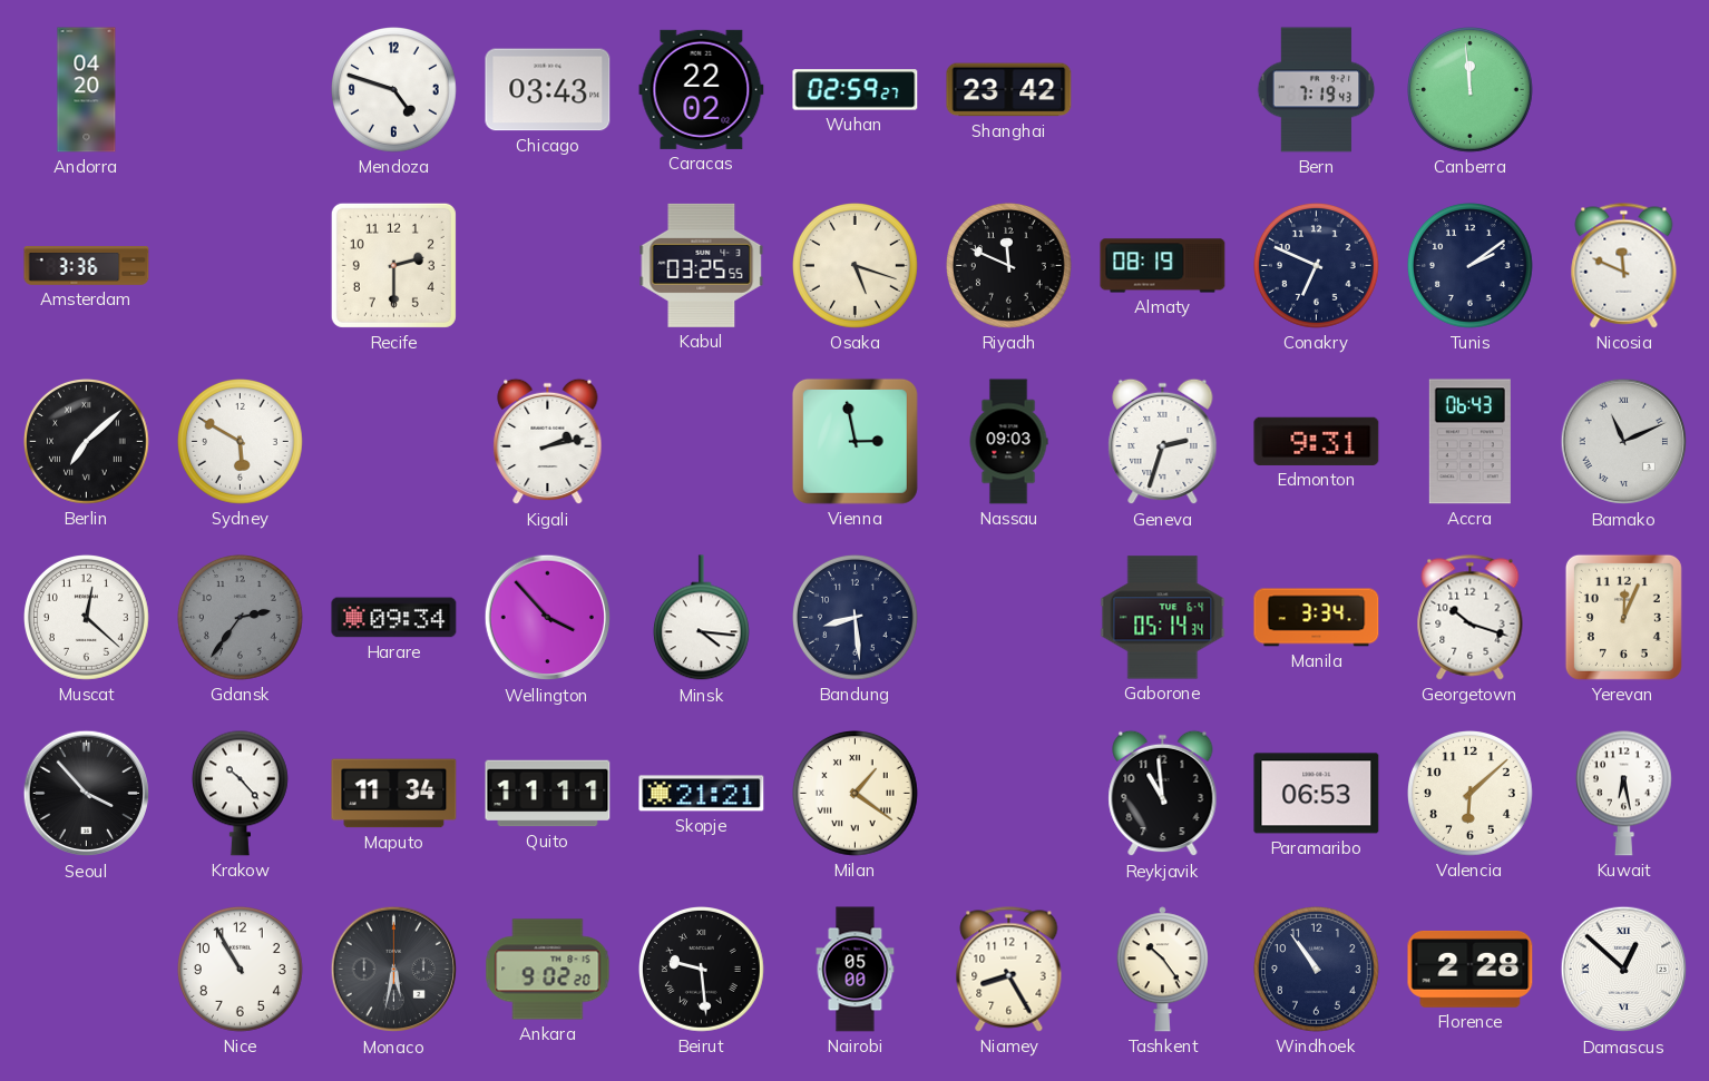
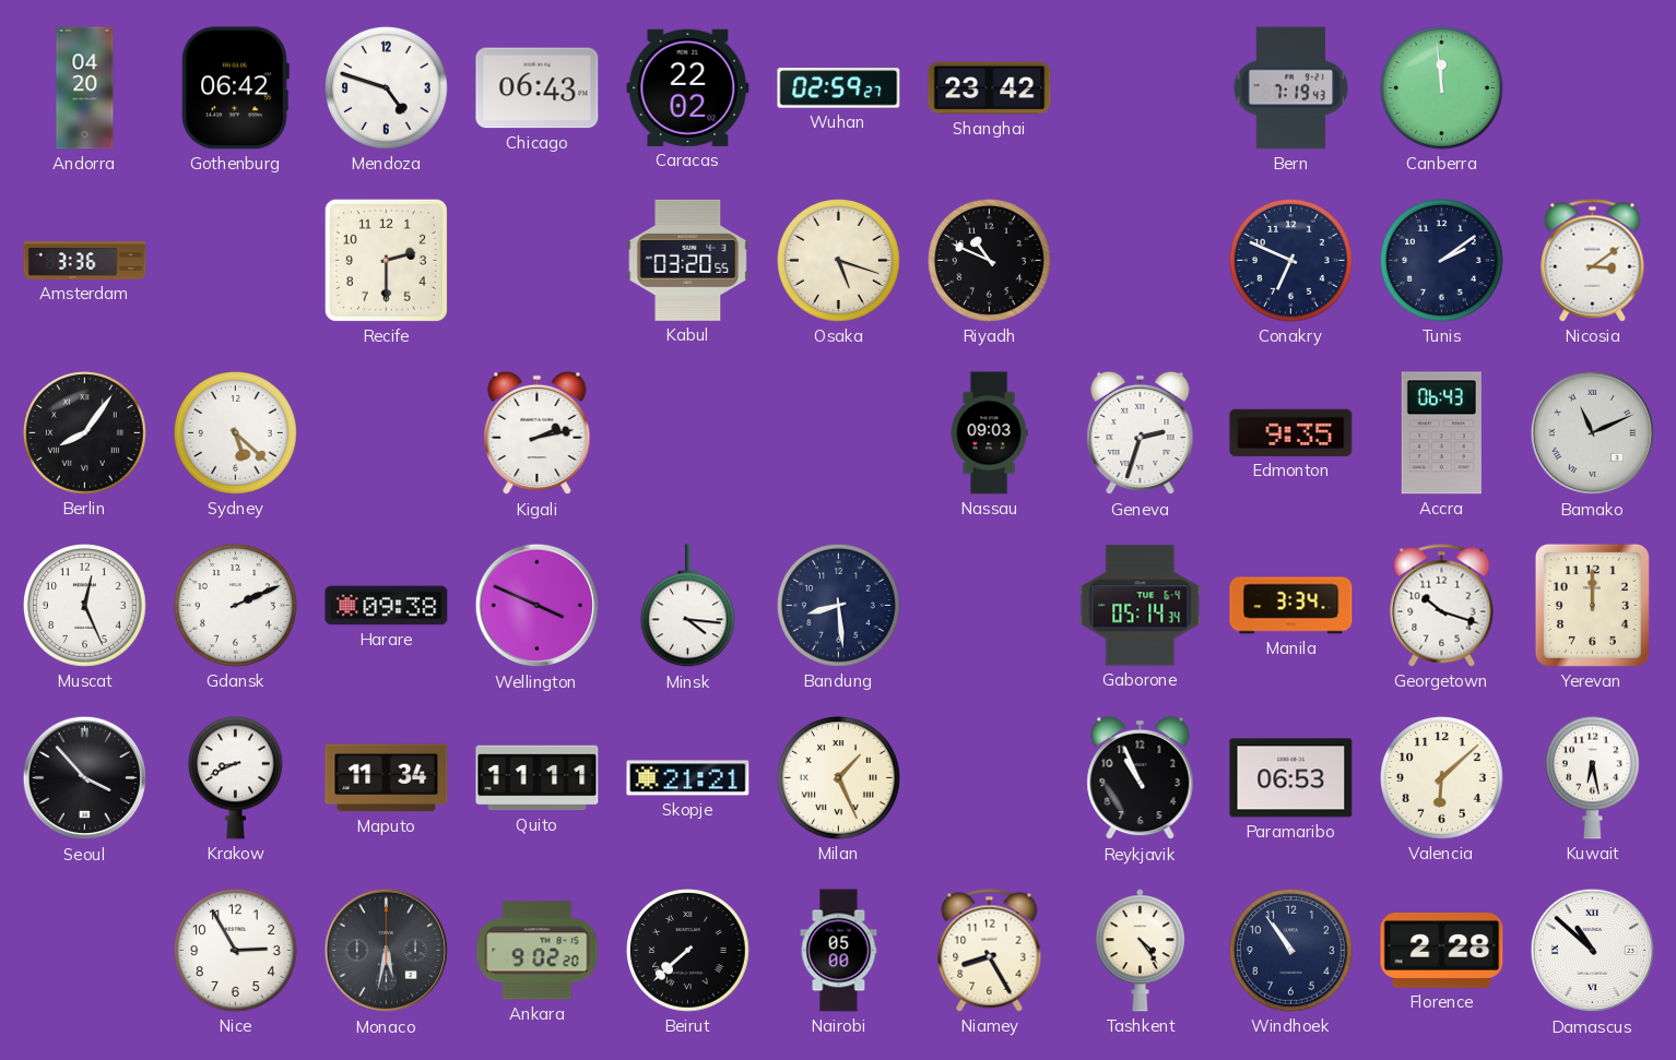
Gothenburg: none -> 06:42
Chicago: 03:43 -> 06:43
Kabul: 03:25 -> 03:20
Riyadh: 11:49 -> 10:49
Almaty: 08:19 -> none
Nicosia: 11:49 -> 3:09
Berlin: 7:08 -> 8:06
Sydney: 5:50 -> 5:22
Vienna: 2:58 -> none
Edmonton: 9:31 -> 9:35
Muscat: 12:22 -> 12:26
Gdansk: 2:36 -> 2:11
Gdansk dial: grey -> white
Harare: 09:34 -> 09:38
Wellington: 3:53 -> 3:49
Yerevan: 12:04 -> 12:00
Krakow: 10:23 -> 8:41
Milan: 1:21 -> 1:26
Reykjavik: 10:59 -> 10:56
Nice: 10:55 -> 2:55
Beirut: 9:29 -> 7:38
Tashkent: 10:24 -> 4:24
Damascus: 12:52 -> 10:52
